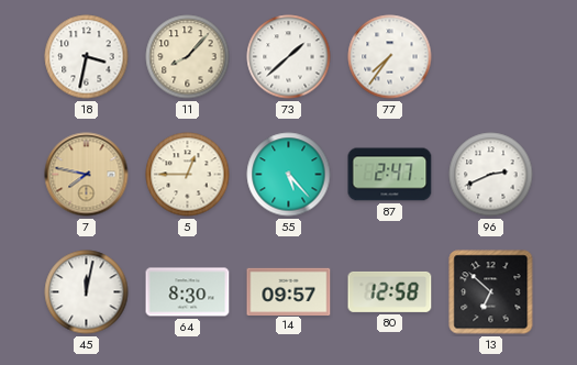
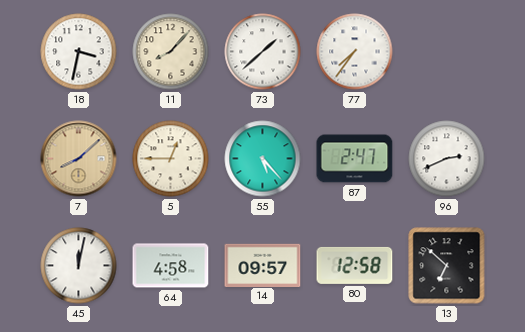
7: 7:47 -> 8:08
64: 8:30 -> 4:58
